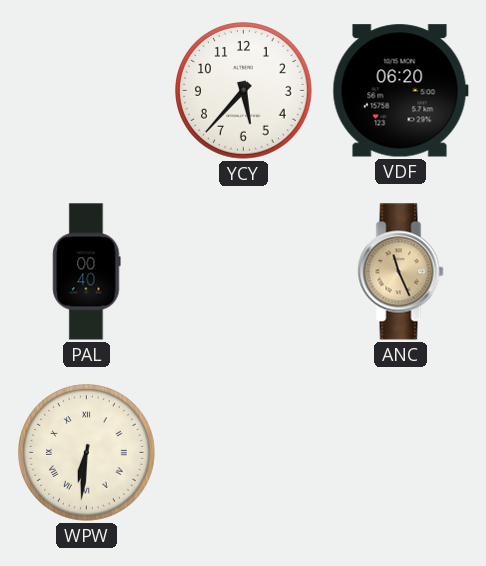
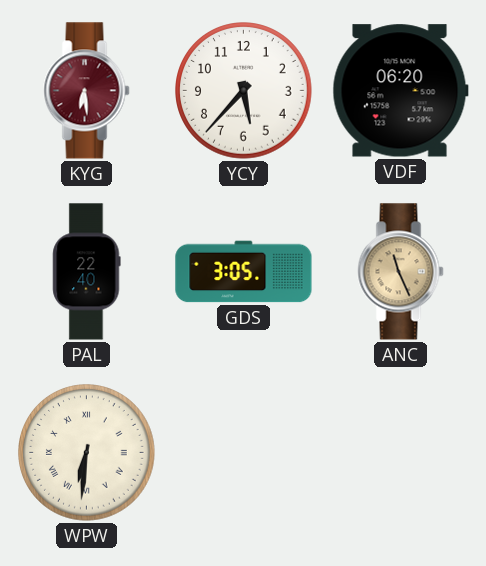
KYG: none -> 6:29
PAL: 00:40 -> 22:40
GDS: none -> 3:05
